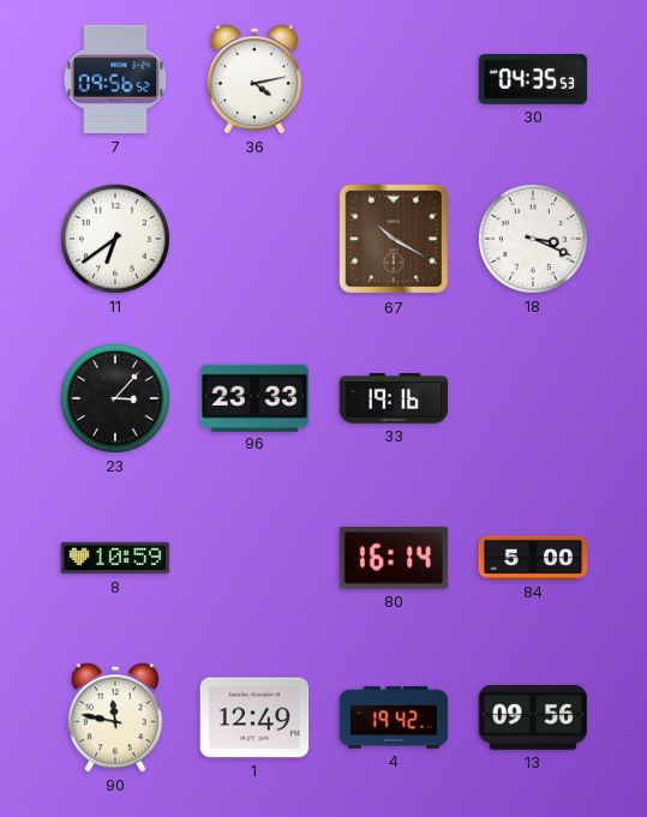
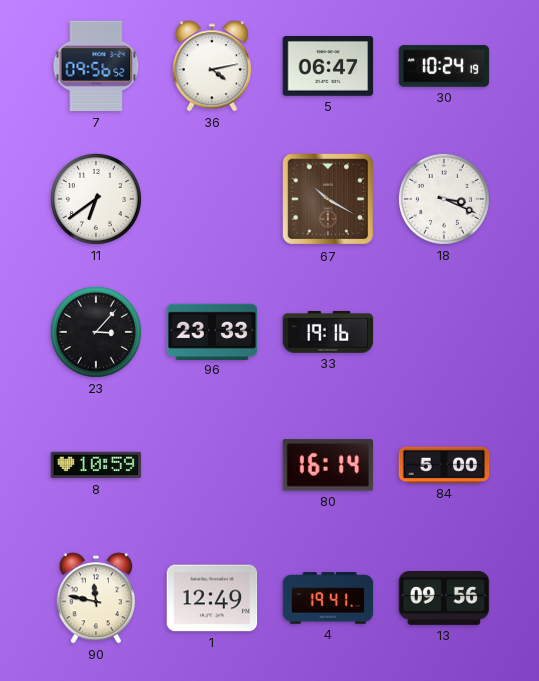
5: none -> 06:47
30: 04:35 -> 10:24
4: 19:42 -> 19:41
